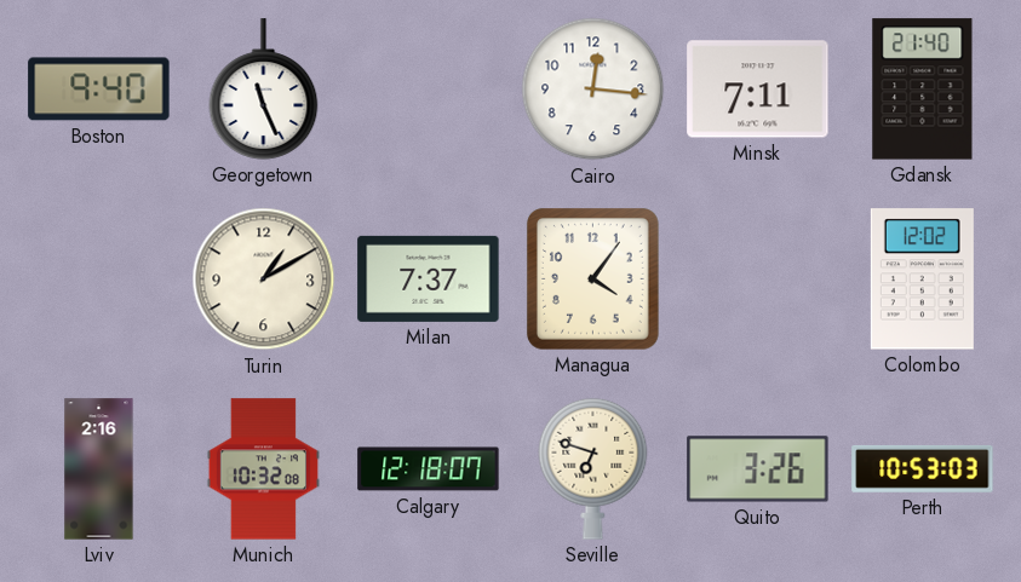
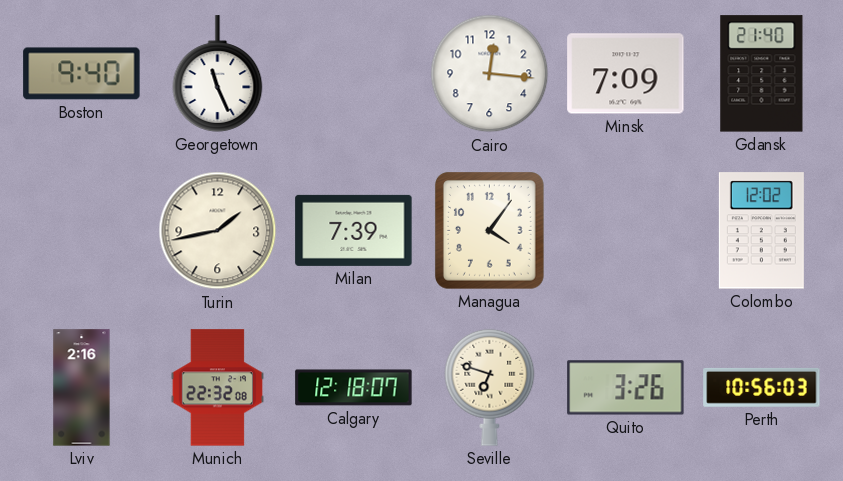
Minsk: 7:11 -> 7:09
Turin: 1:10 -> 1:43
Milan: 7:37 -> 7:39
Munich: 10:32 -> 22:32
Perth: 10:53 -> 10:56
